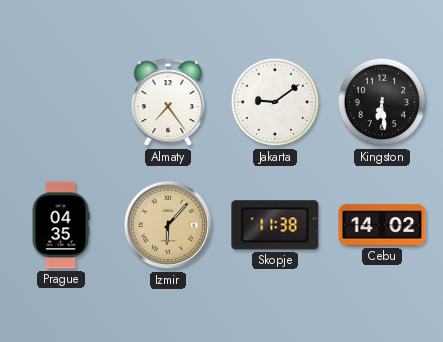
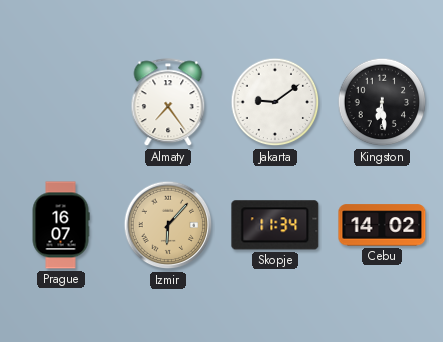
Prague: 04:35 -> 16:07
Skopje: 11:38 -> 11:34
